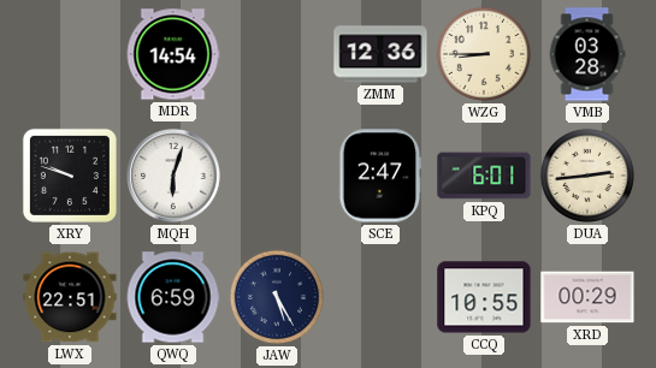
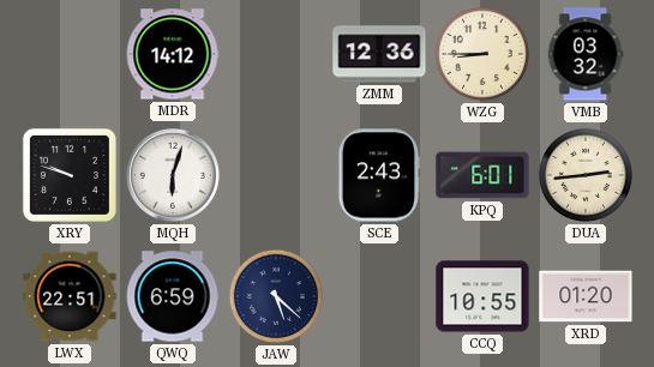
MDR: 14:54 -> 14:12
VMB: 03:28 -> 03:32
SCE: 2:47 -> 2:43
JAW: 5:25 -> 5:22
XRD: 00:29 -> 01:20
